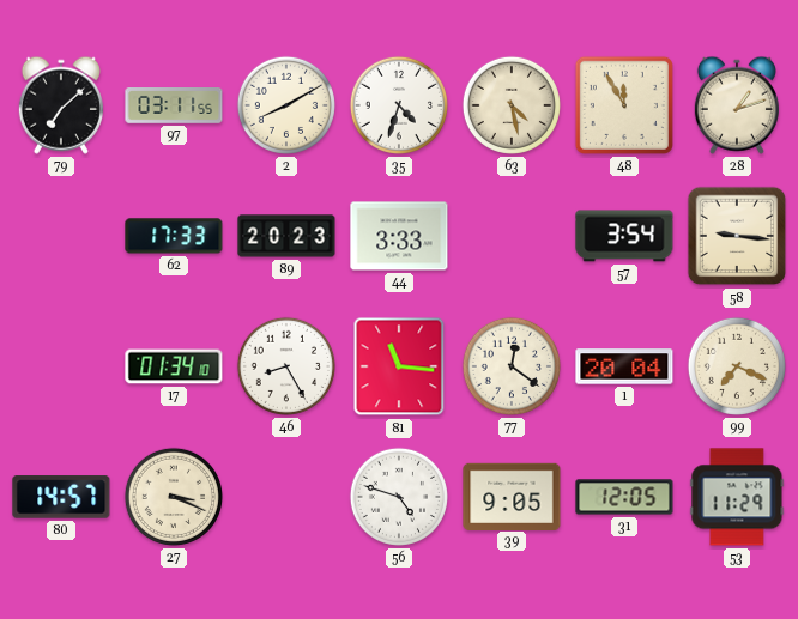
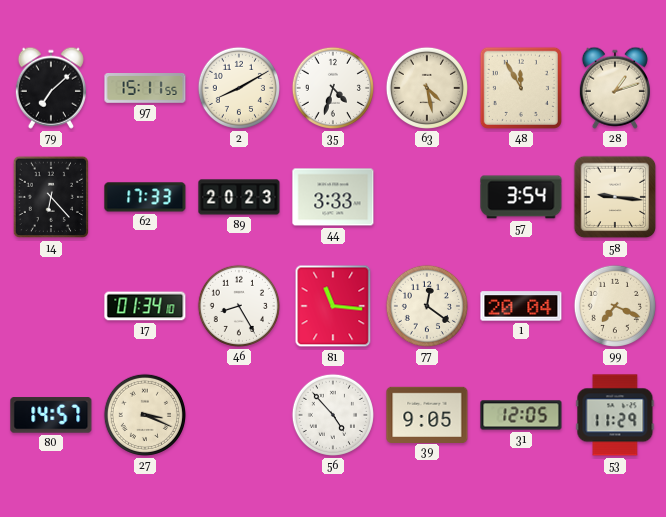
97: 03:11 -> 15:11
14: none -> 6:23
56: 4:48 -> 4:53
